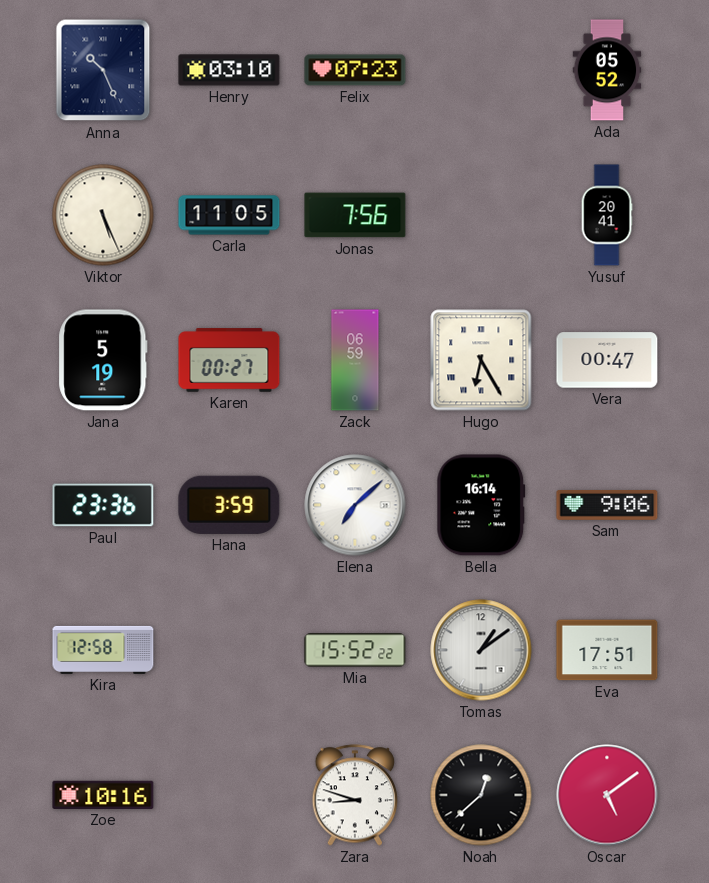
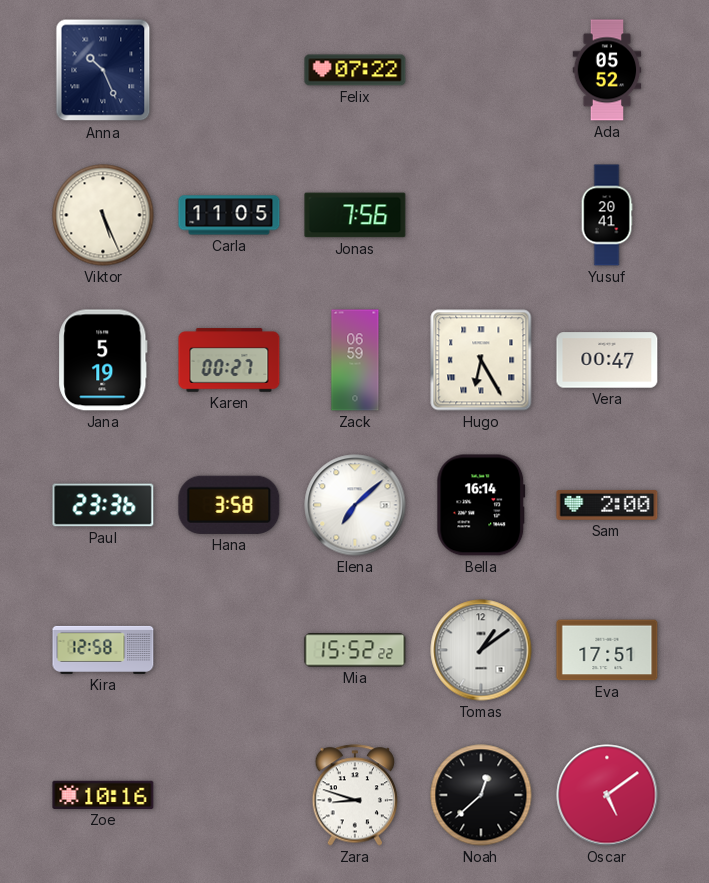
Henry: 03:10 -> none
Felix: 07:23 -> 07:22
Hana: 3:59 -> 3:58
Sam: 9:06 -> 2:00
